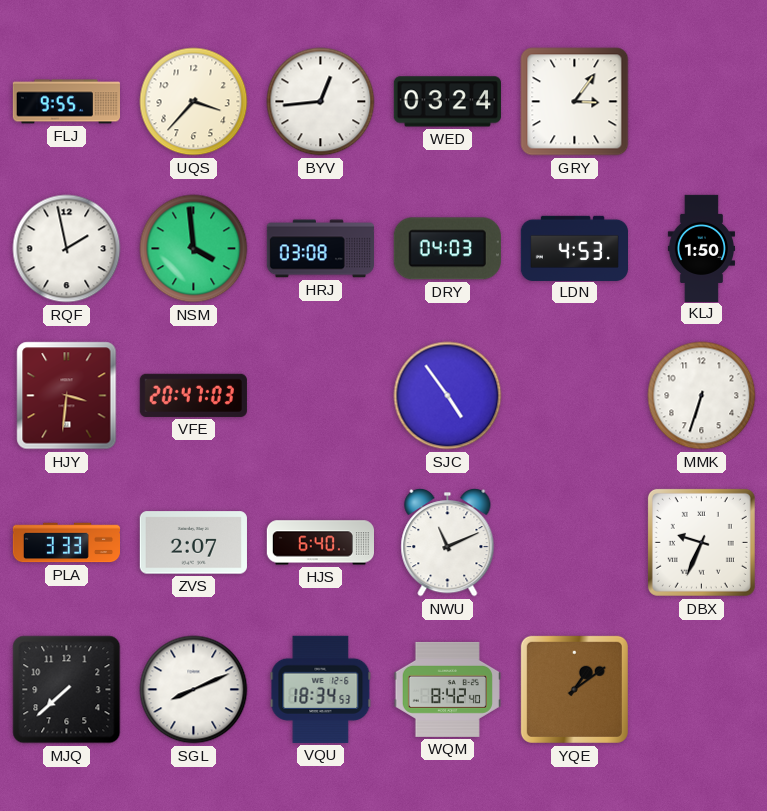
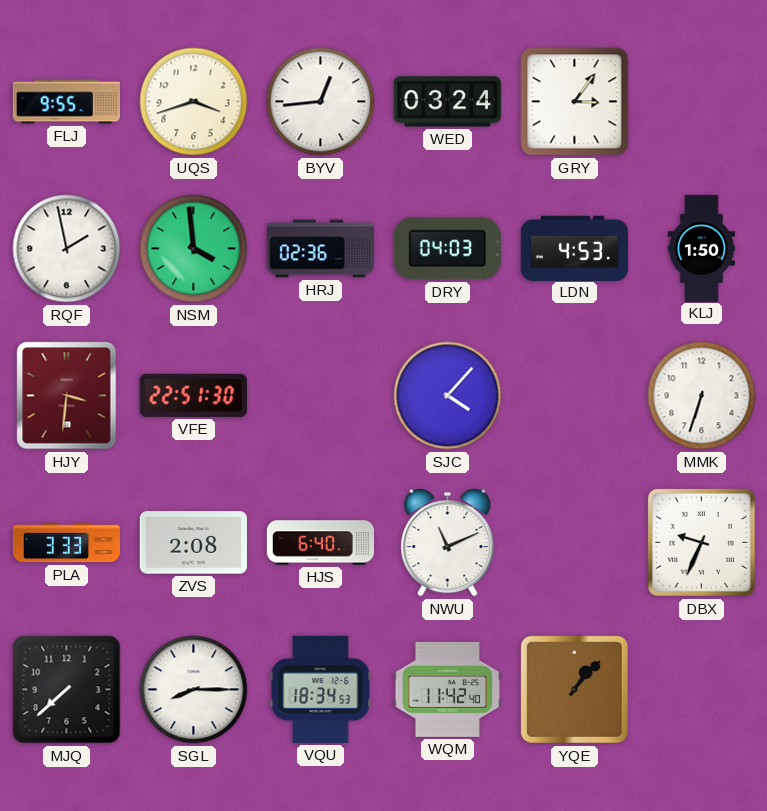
UQS: 3:37 -> 3:42
HRJ: 03:08 -> 02:36
VFE: 20:47 -> 22:51
SJC: 4:54 -> 4:07
ZVS: 2:07 -> 2:08
SGL: 8:11 -> 8:15
WQM: 8:42 -> 11:42
YQE: 1:09 -> 1:07
